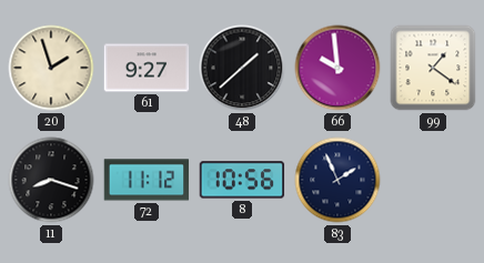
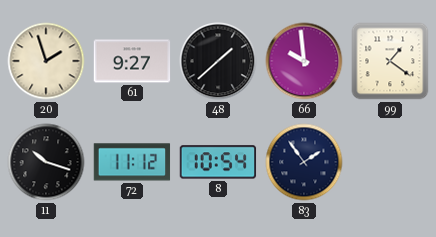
11: 8:18 -> 10:18
8: 10:56 -> 10:54
83: 1:56 -> 1:54
